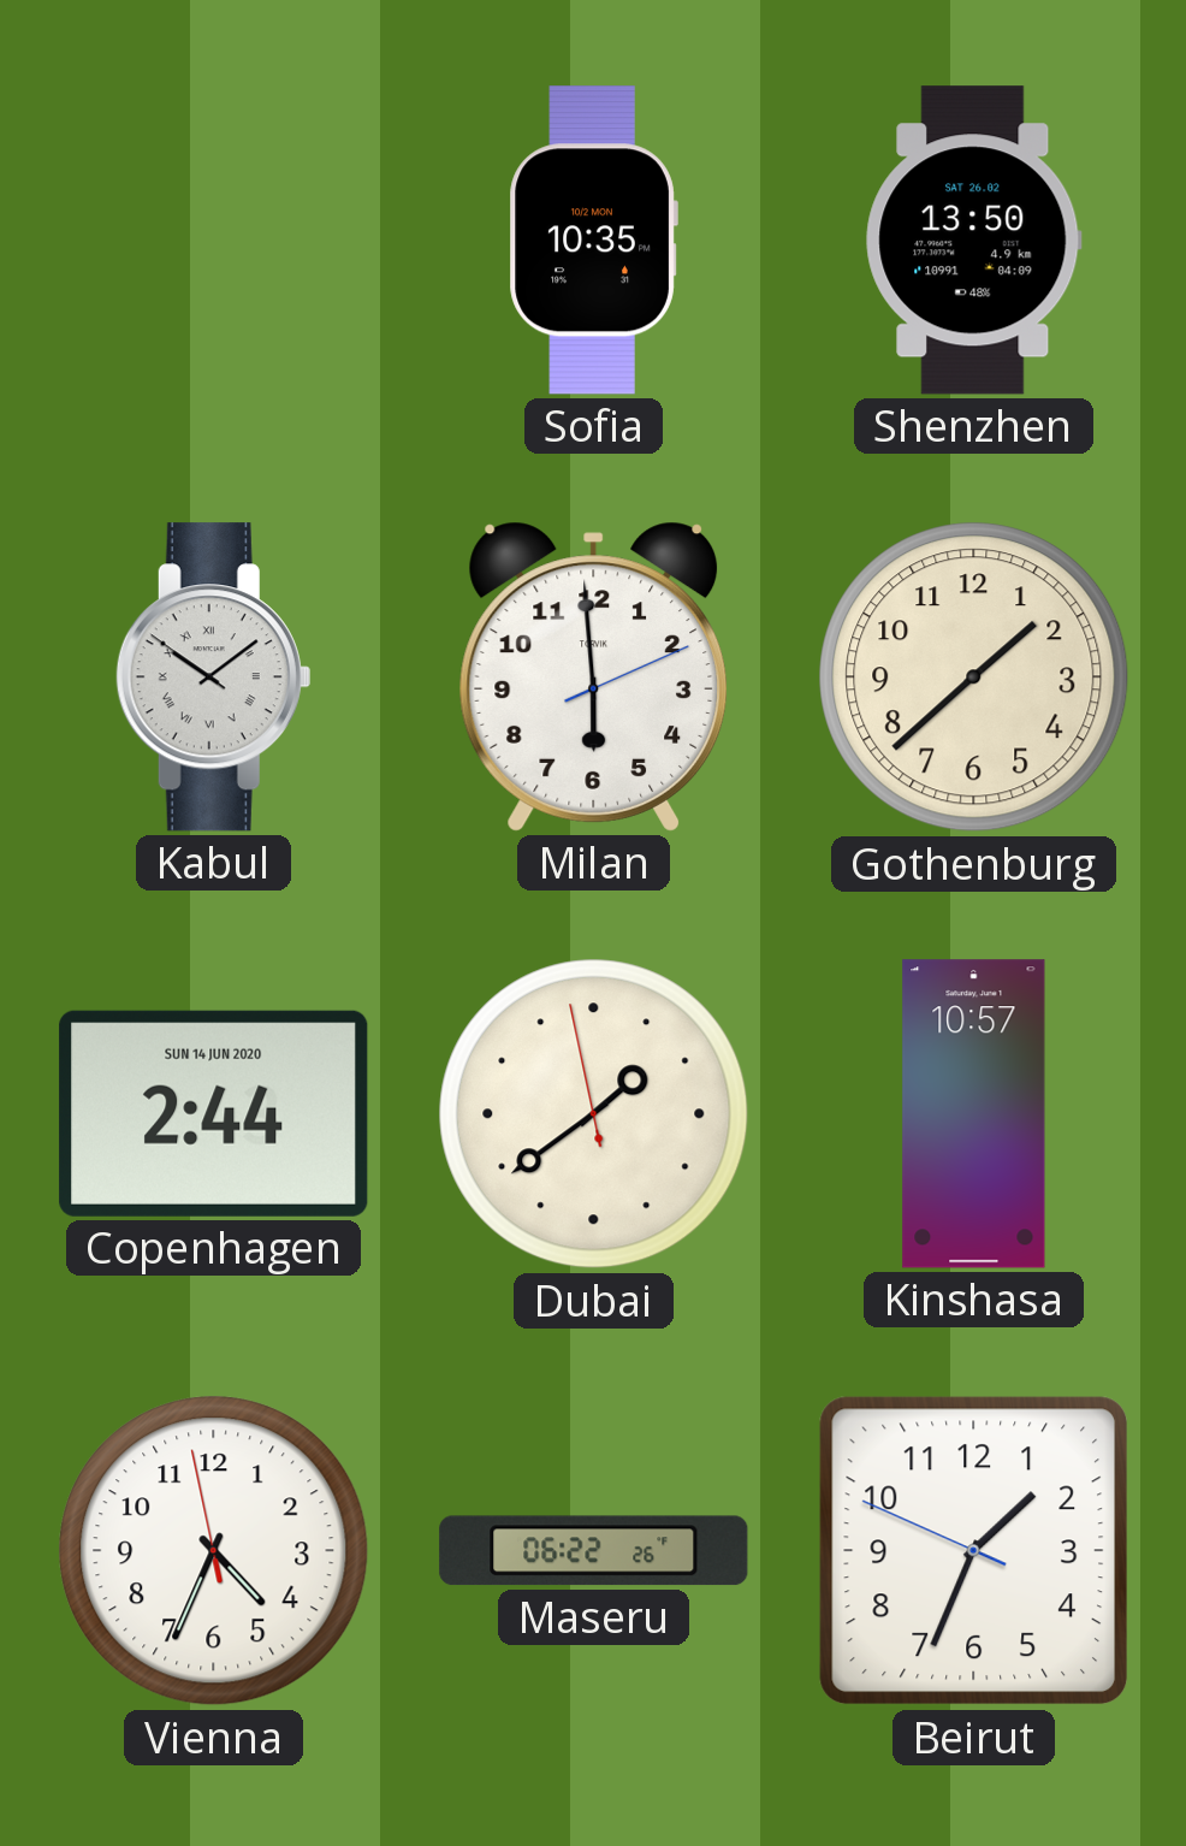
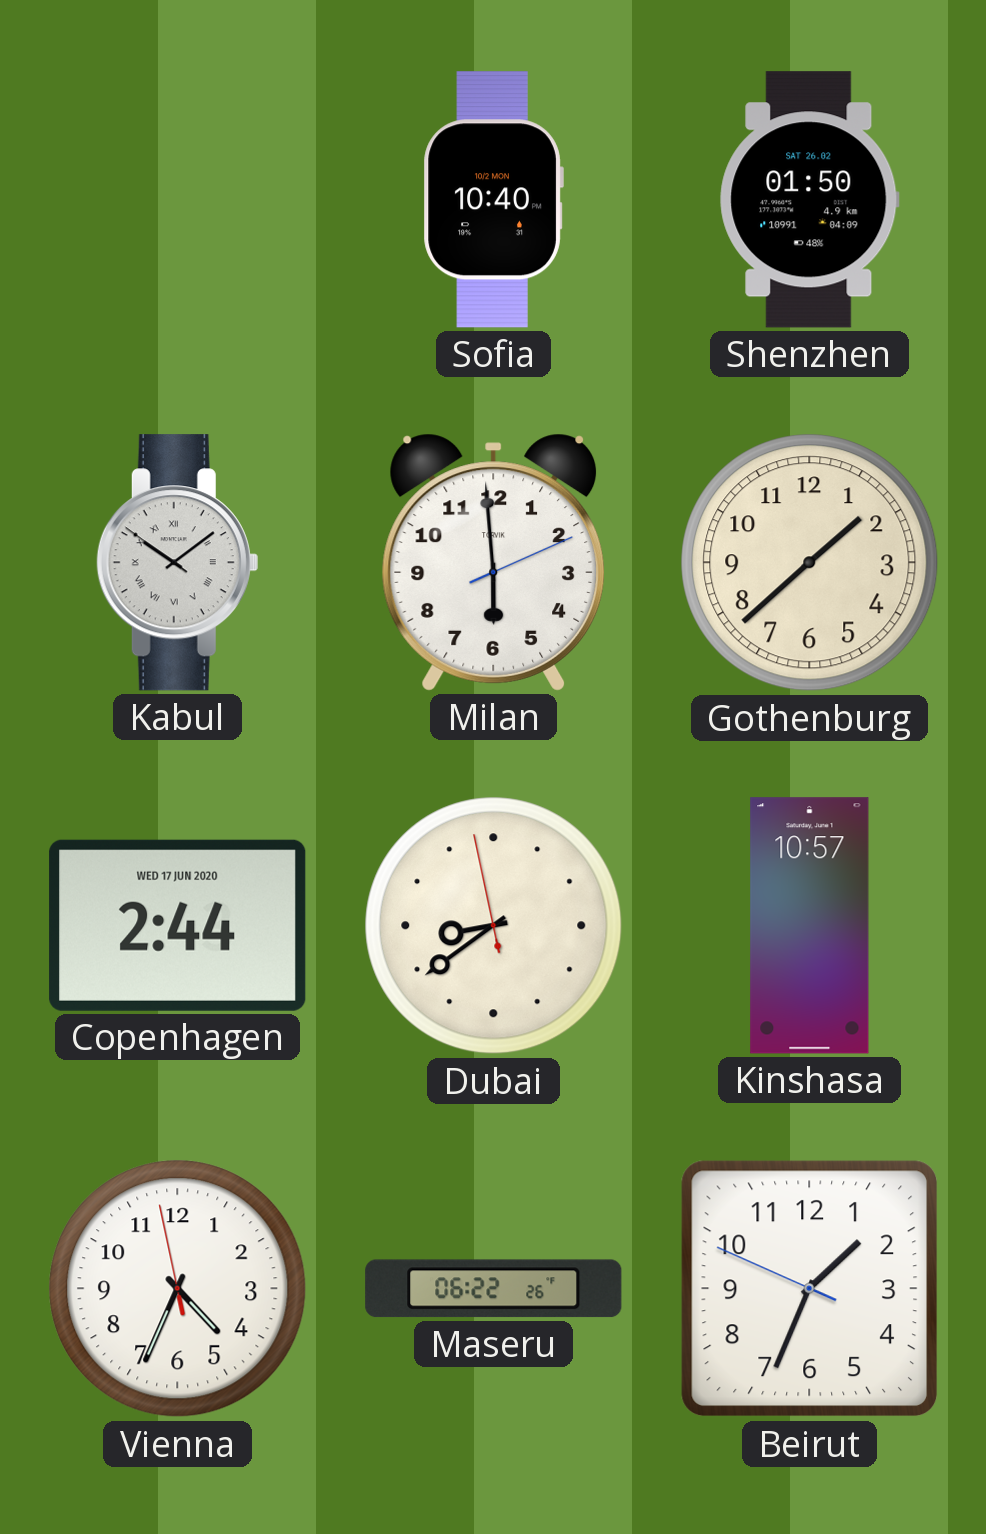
Sofia: 10:35 -> 10:40
Shenzhen: 13:50 -> 01:50
Copenhagen date: SUN 14 JUN 2020 -> WED 17 JUN 2020
Dubai: 1:38 -> 8:38
